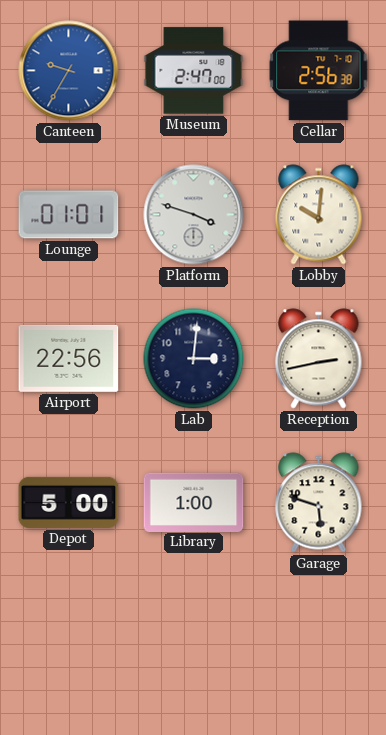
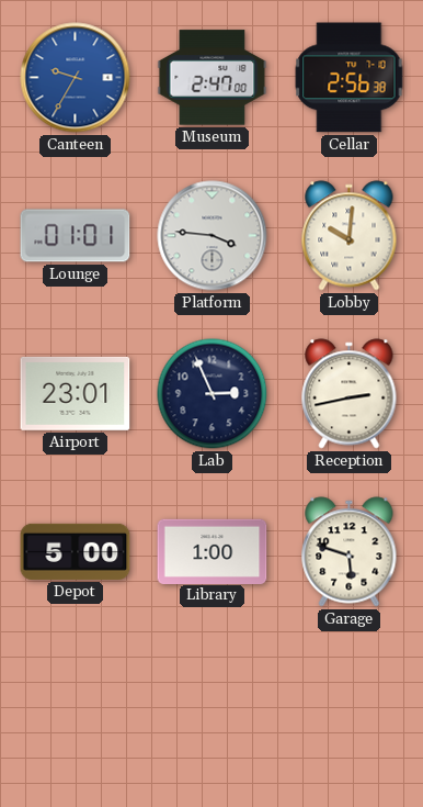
Platform: 3:48 -> 3:46
Airport: 22:56 -> 23:01
Lab: 3:01 -> 2:56
